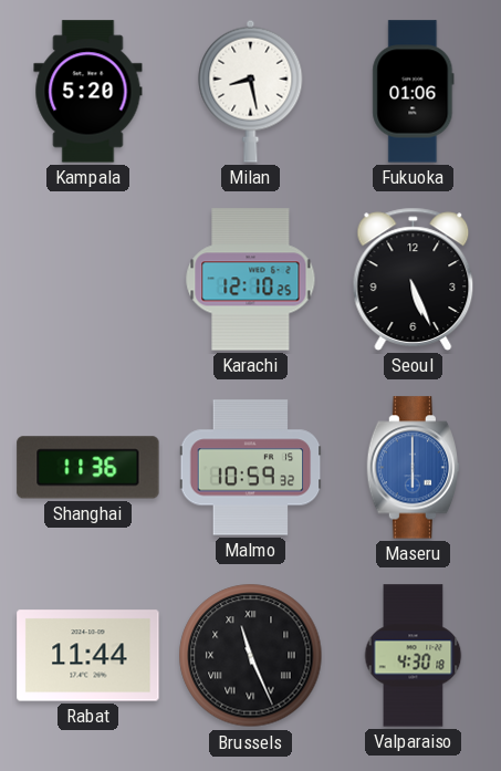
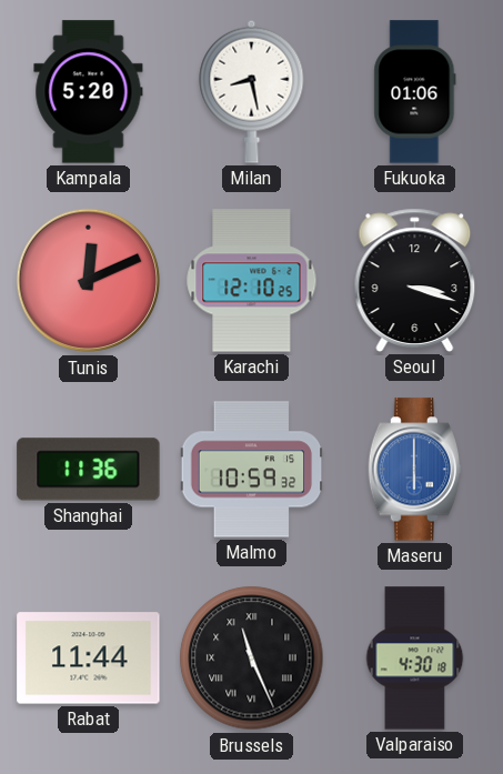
Tunis: none -> 12:11
Seoul: 5:26 -> 3:18
